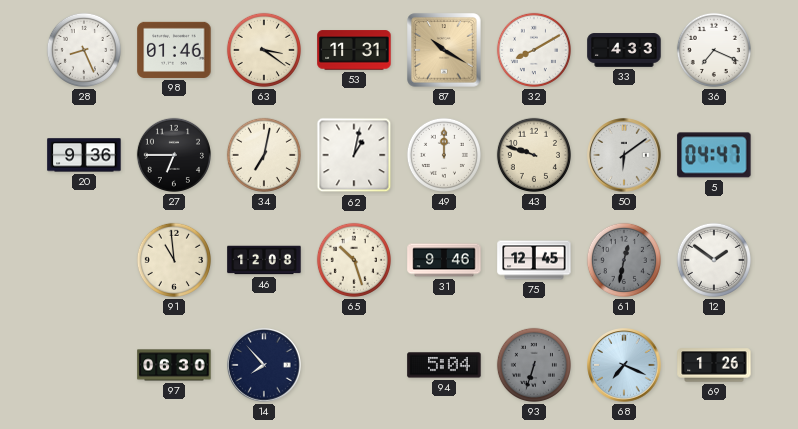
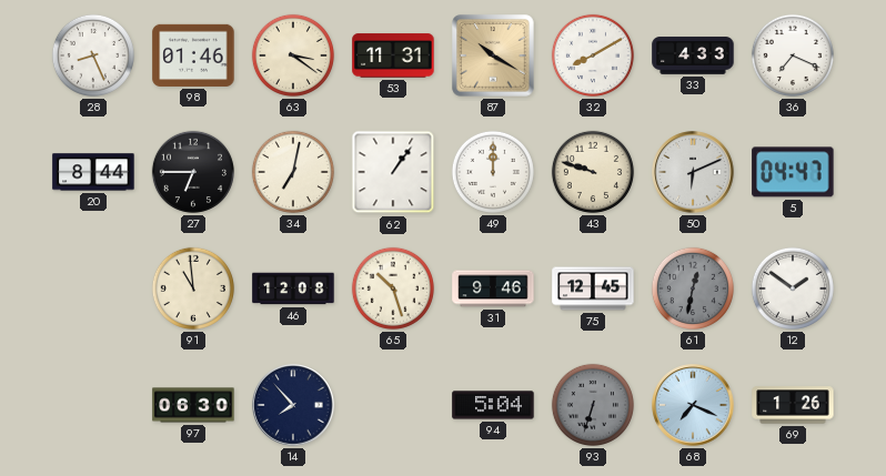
20: 9:36 -> 8:44
62: 1:02 -> 1:06
50: 6:09 -> 6:11
